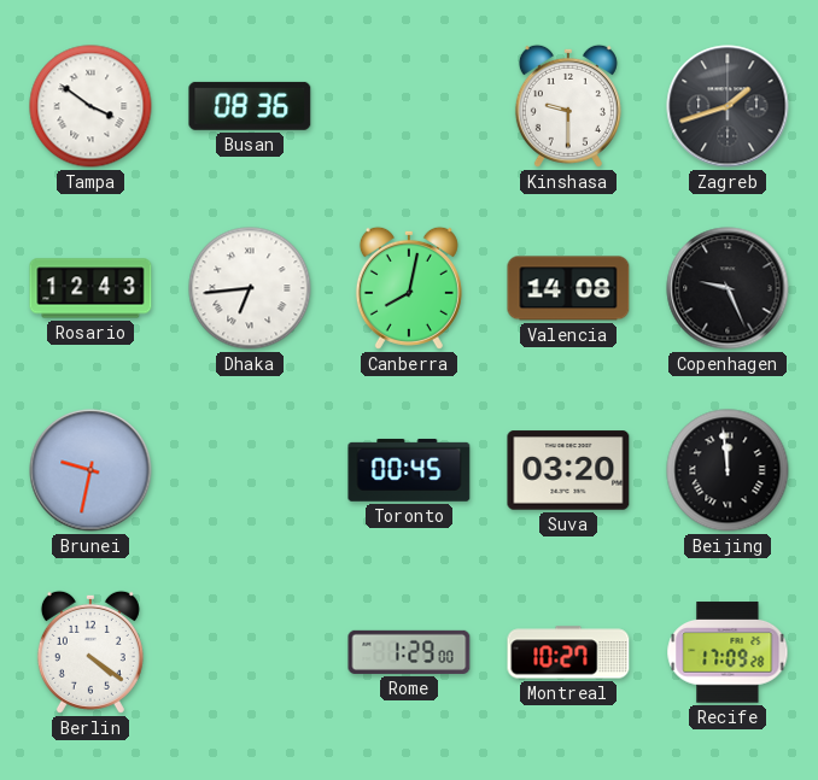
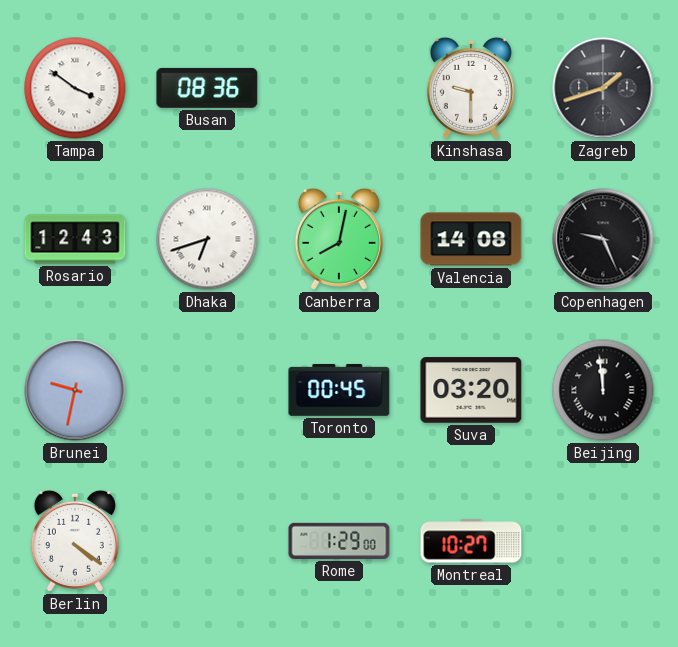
Dhaka: 6:44 -> 6:42
Recife: 17:09 -> none
